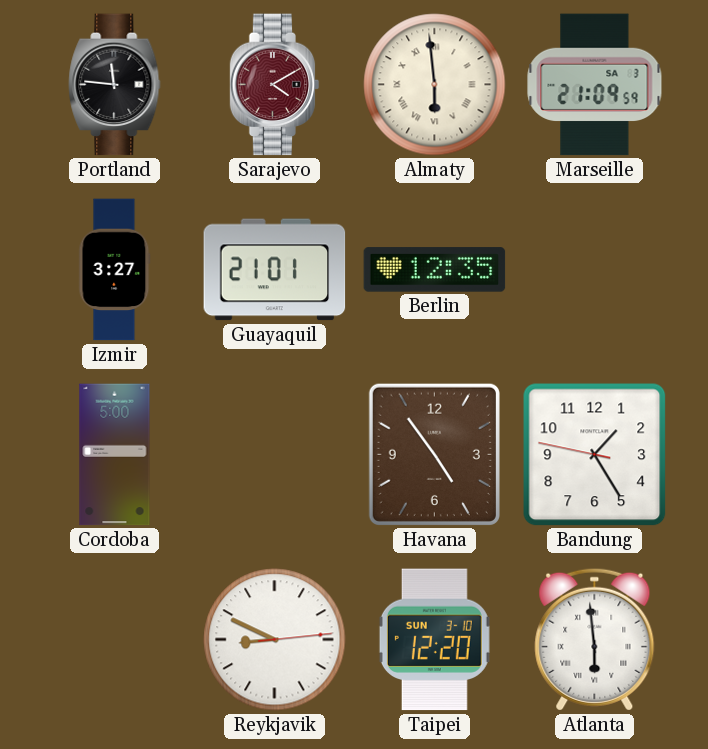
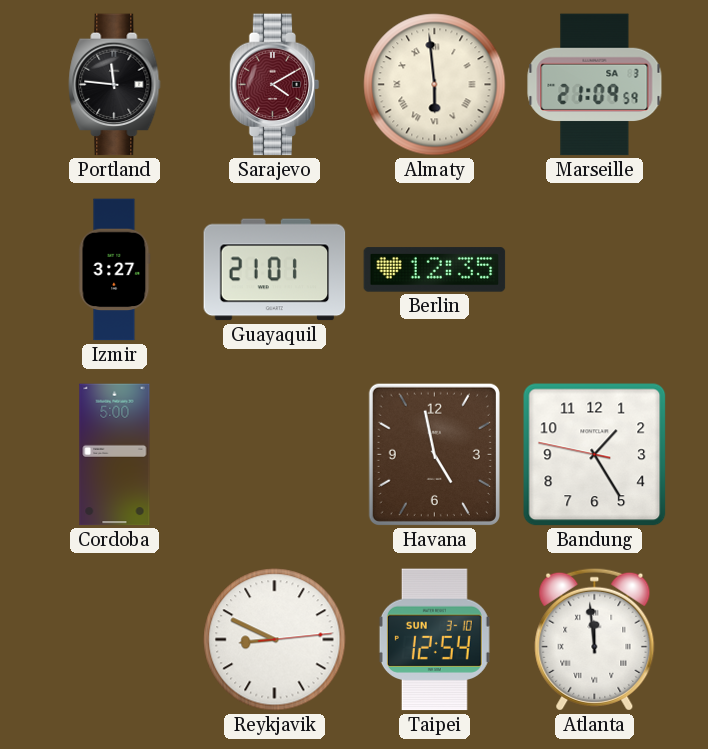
Havana: 4:54 -> 4:58
Taipei: 12:20 -> 12:54
Atlanta: 5:59 -> 11:59
